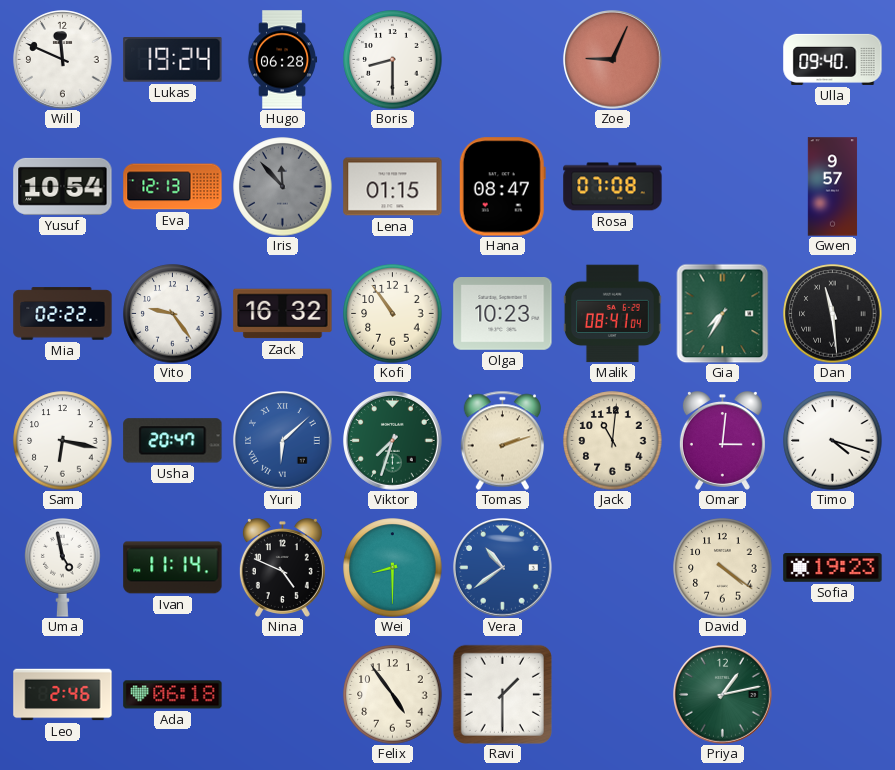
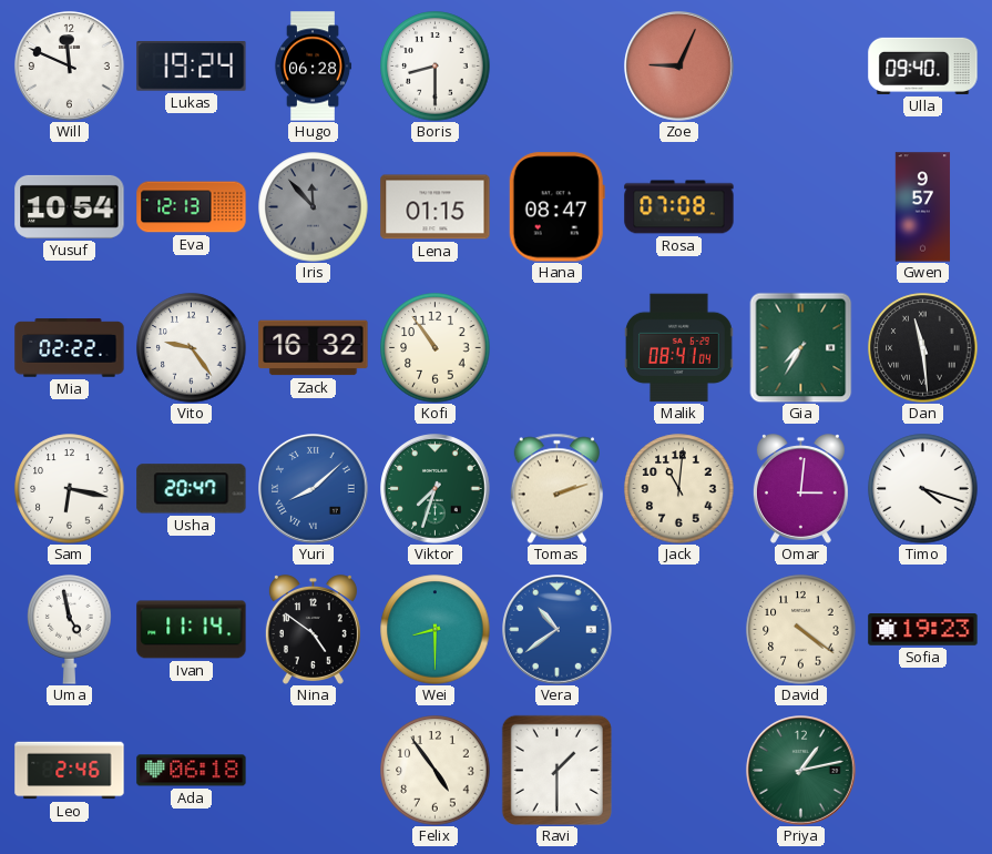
Olga: 10:23 -> none
Yuri: 6:08 -> 8:08
Nina: 4:49 -> 4:51
